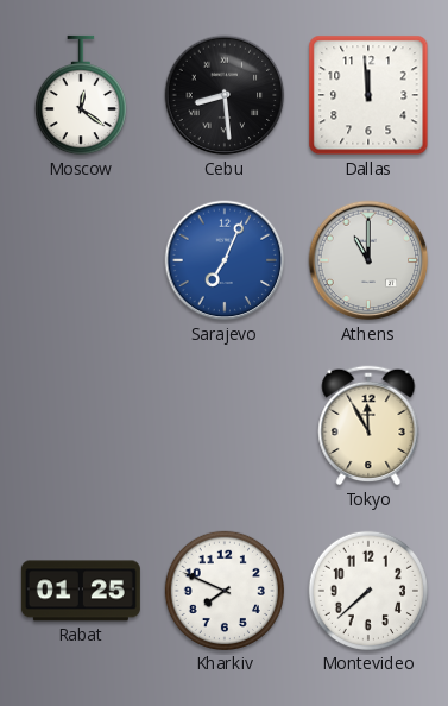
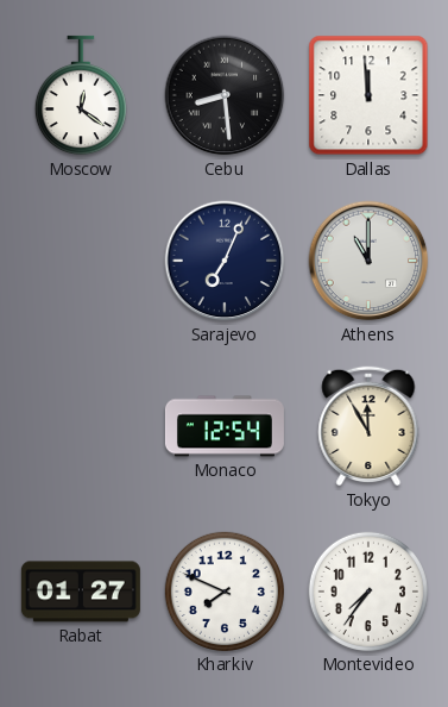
Sarajevo dial: blue -> navy
Monaco: none -> 12:54
Rabat: 01:25 -> 01:27
Montevideo: 7:38 -> 7:36
